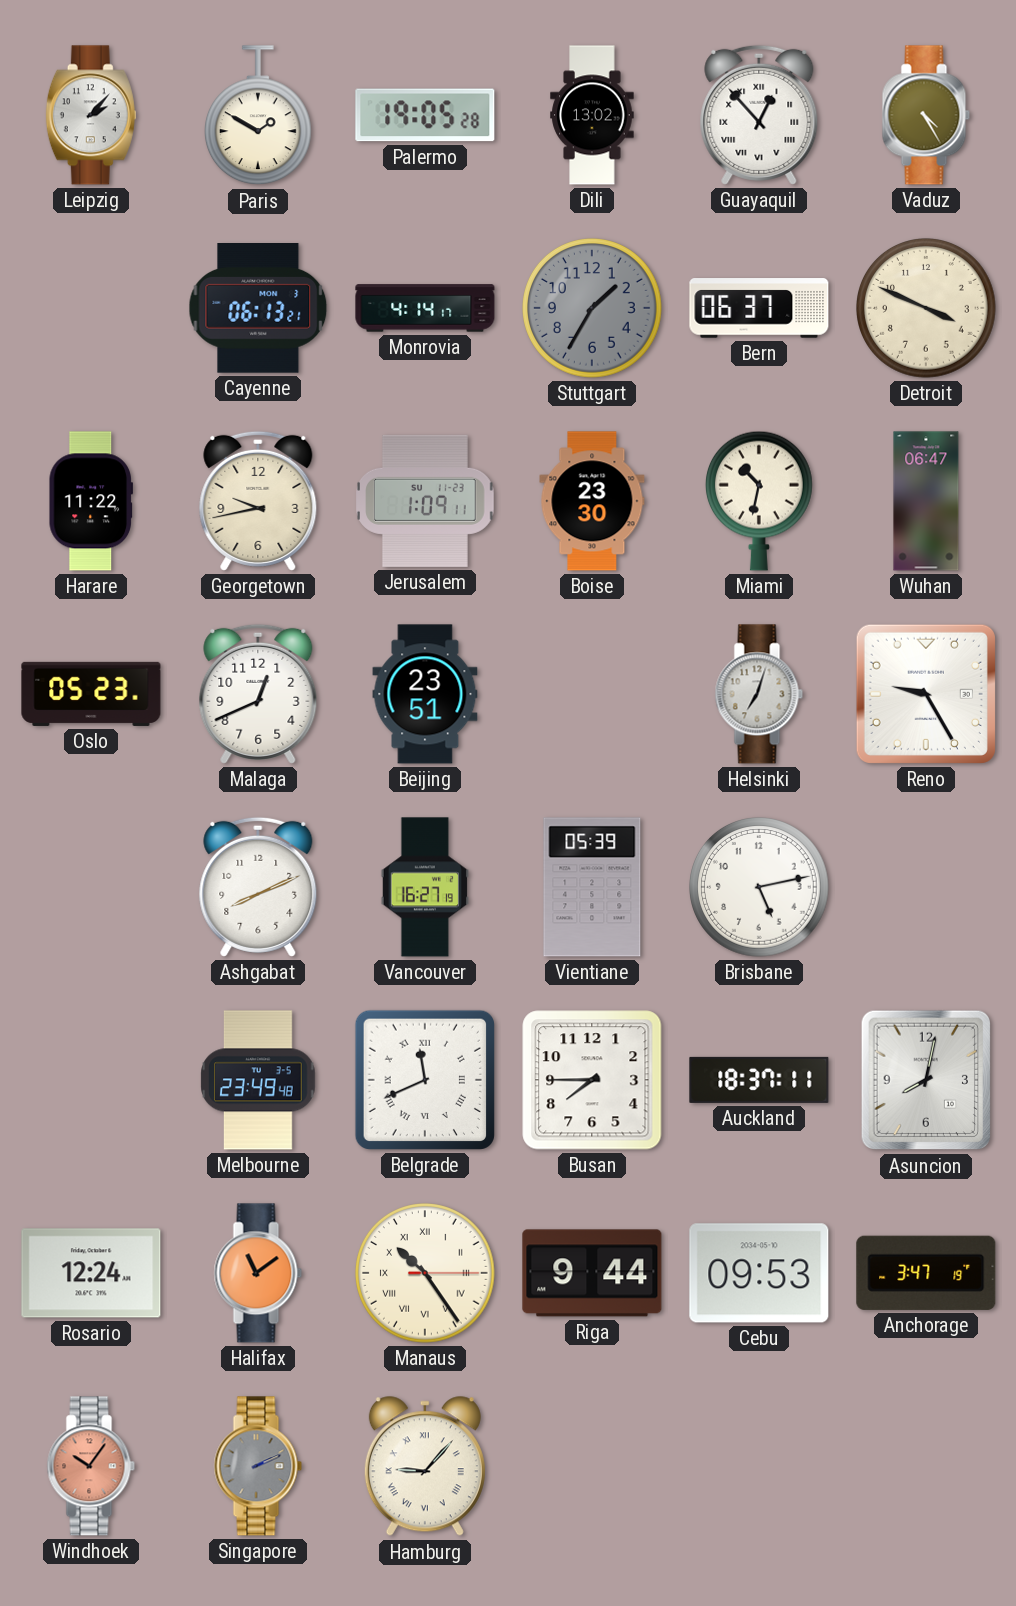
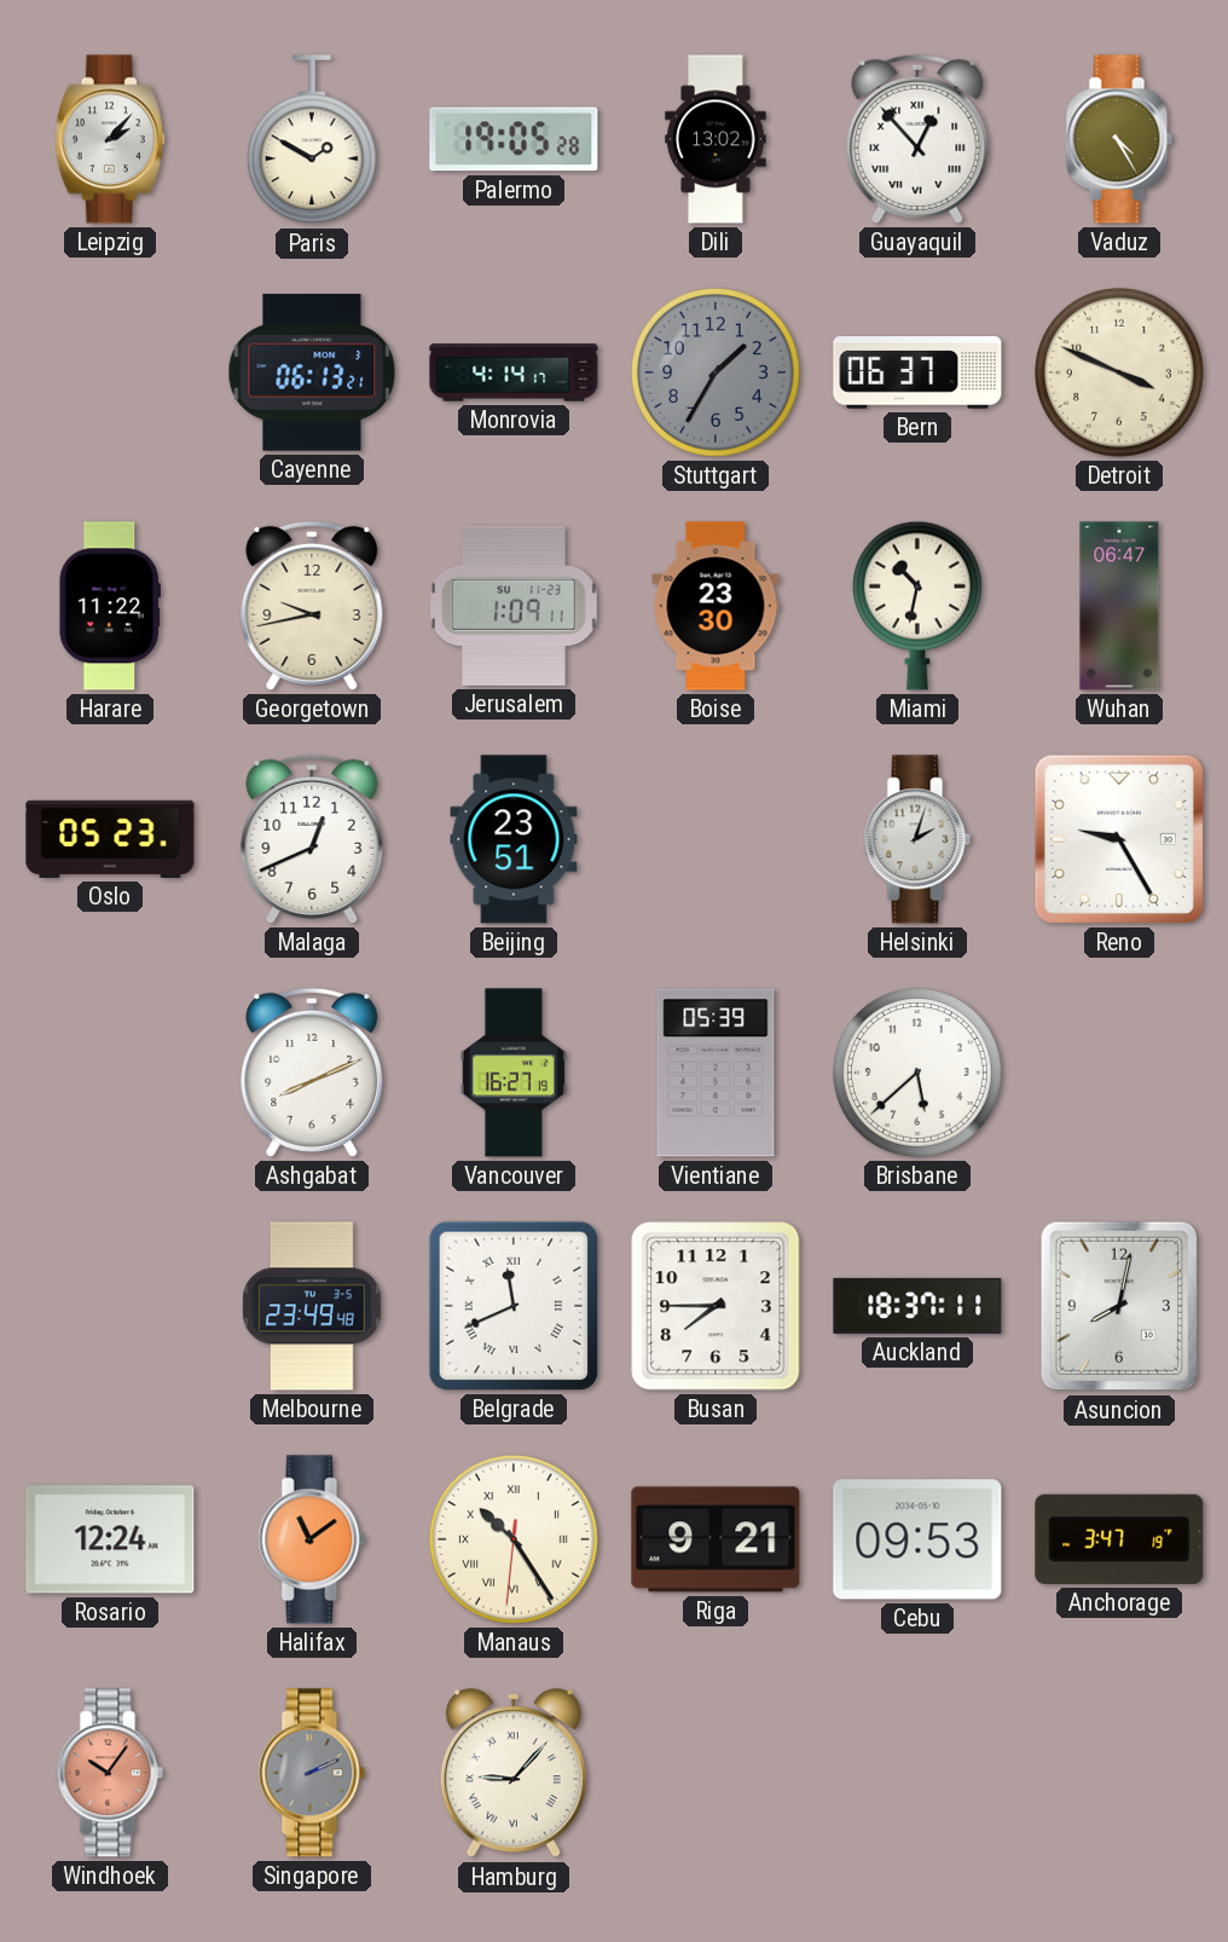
Helsinki: 7:03 -> 2:03
Brisbane: 5:13 -> 5:38
Manaus: 10:24:15 -> 10:24:31
Riga: 9:44 -> 9:21
